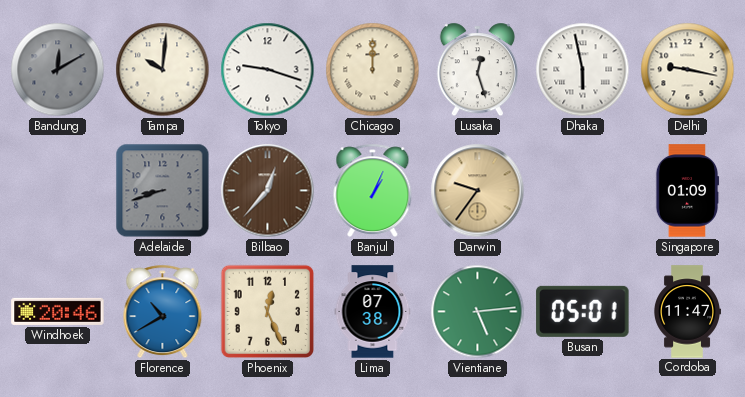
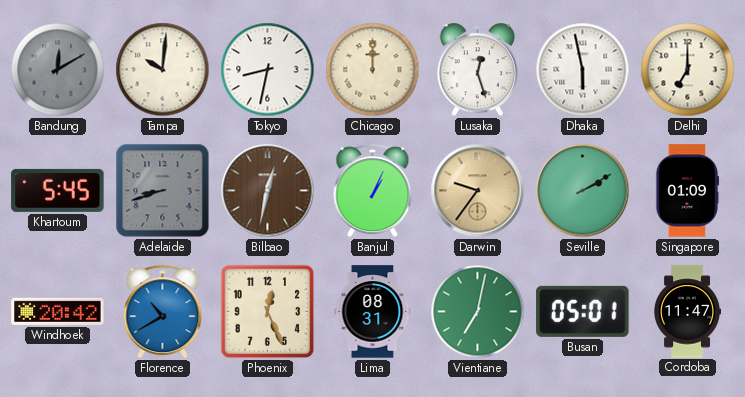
Tokyo: 9:18 -> 8:32
Delhi: 9:17 -> 7:00
Khartoum: none -> 5:45
Bilbao: 12:37 -> 12:32
Seville: none -> 2:10
Windhoek: 20:46 -> 20:42
Lima: 07:38 -> 08:31
Vientiane: 5:14 -> 7:02
